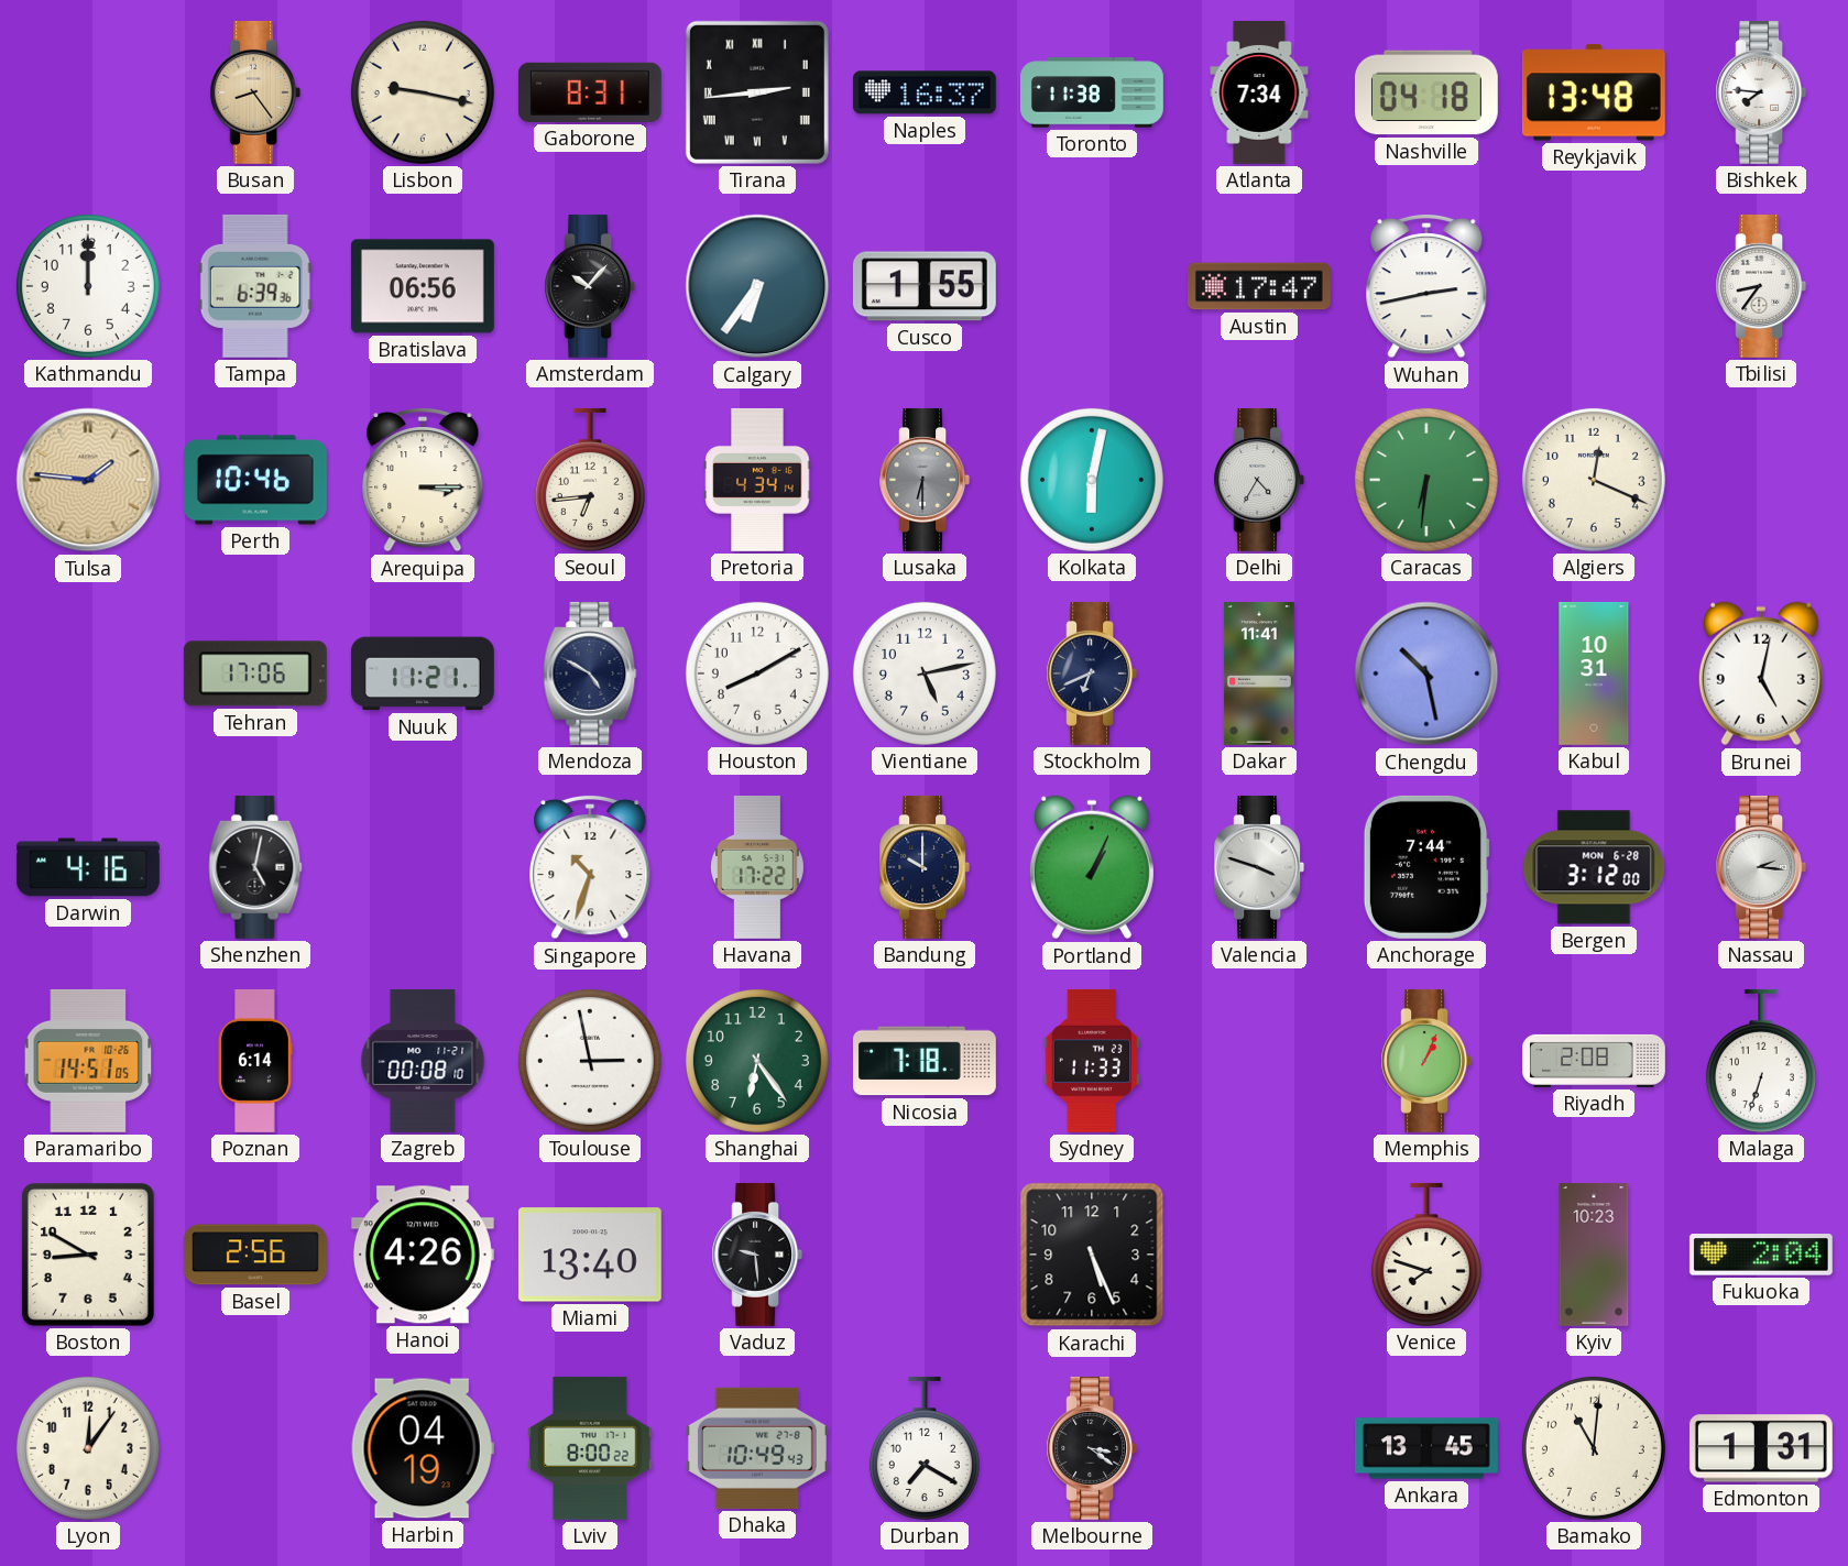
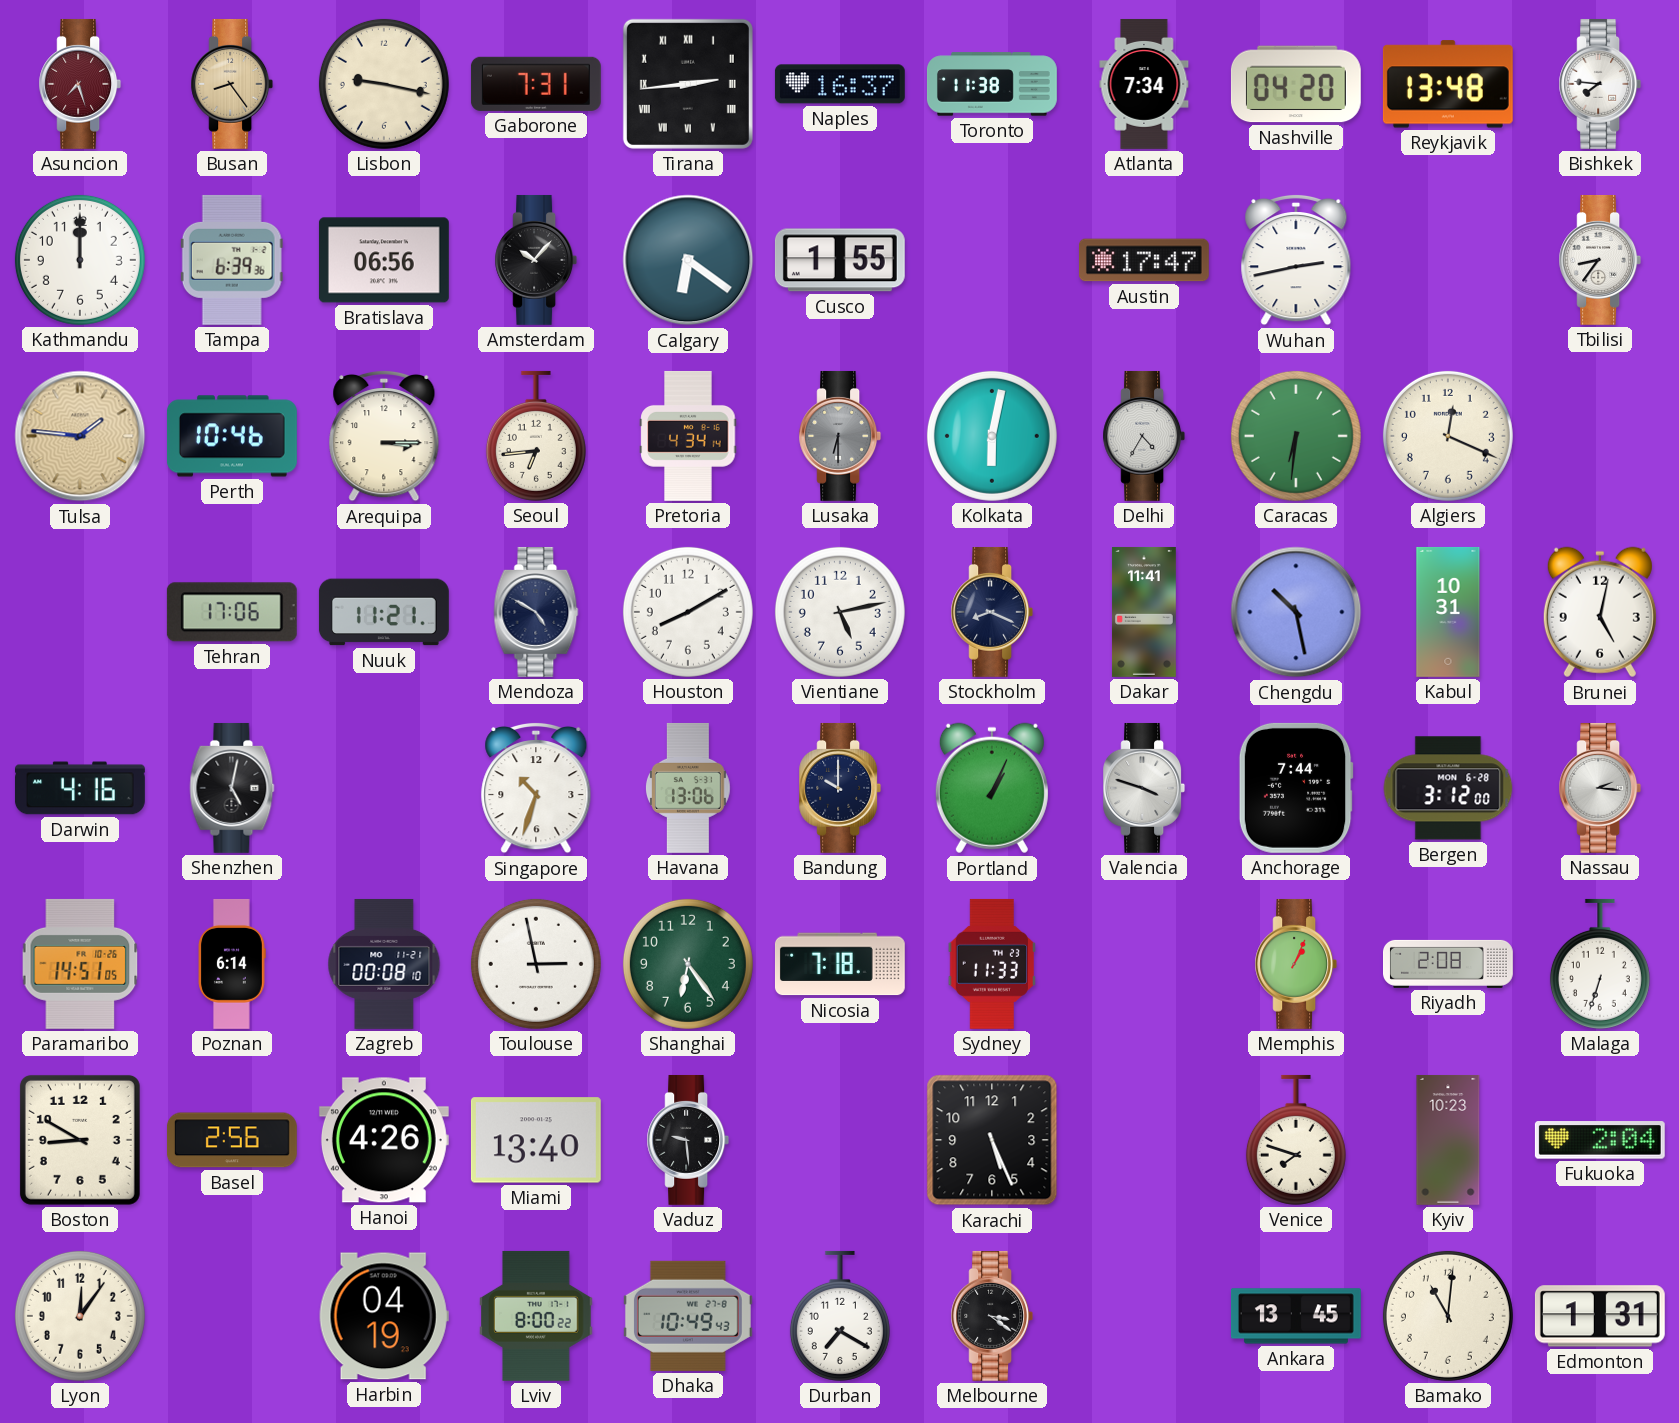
Asuncion: none -> 7:27
Gaborone: 8:31 -> 7:31
Nashville: 04:18 -> 04:20
Calgary: 6:36 -> 6:21
Stockholm: 6:41 -> 8:19
Havana: 17:22 -> 13:06
